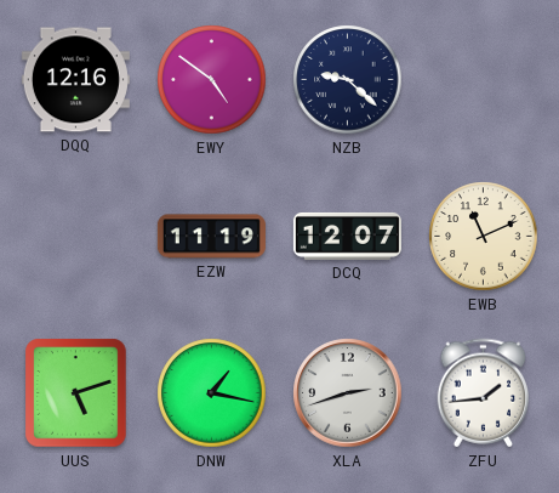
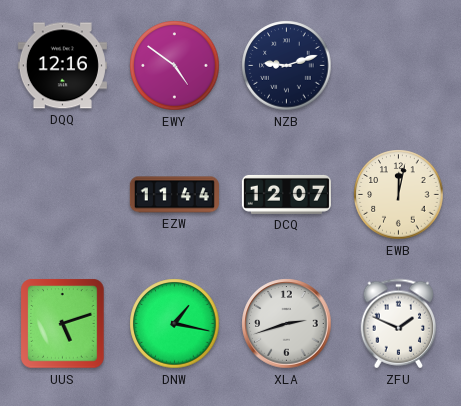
NZB: 9:22 -> 9:12
EZW: 11:19 -> 11:44
EWB: 11:11 -> 12:02
ZFU: 1:44 -> 1:49
